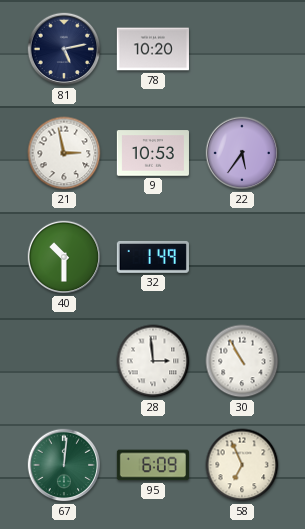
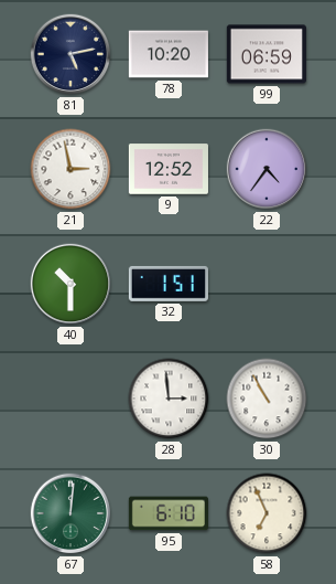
99: none -> 06:59
9: 10:53 -> 12:52
22: 5:36 -> 4:36
32: 1:49 -> 1:51
95: 6:09 -> 6:10
